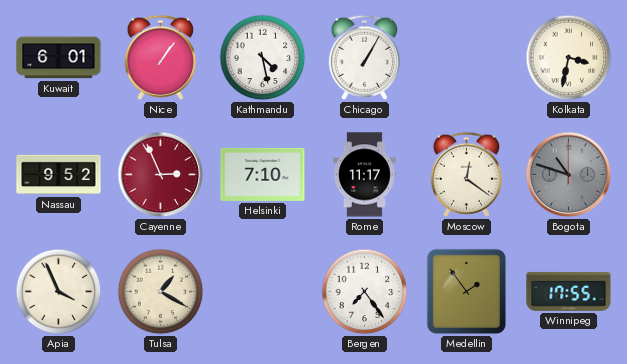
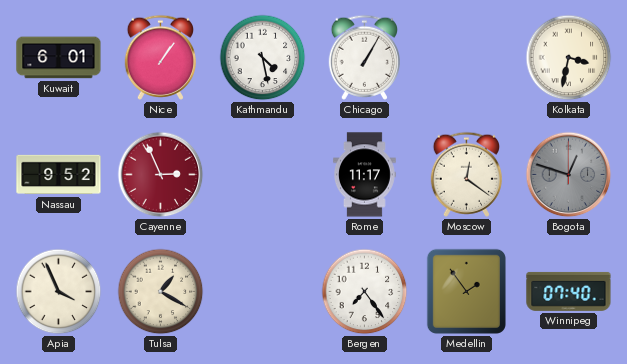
Helsinki: 7:10 -> none
Bogota: 10:48 -> 12:48
Winnipeg: 17:55 -> 07:40
